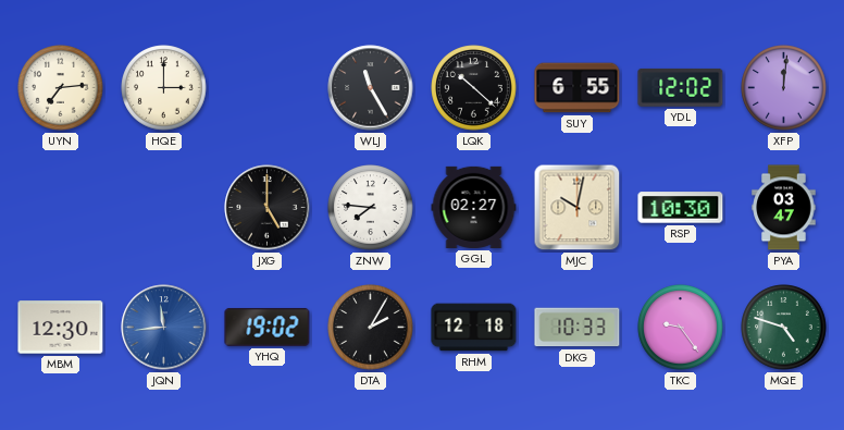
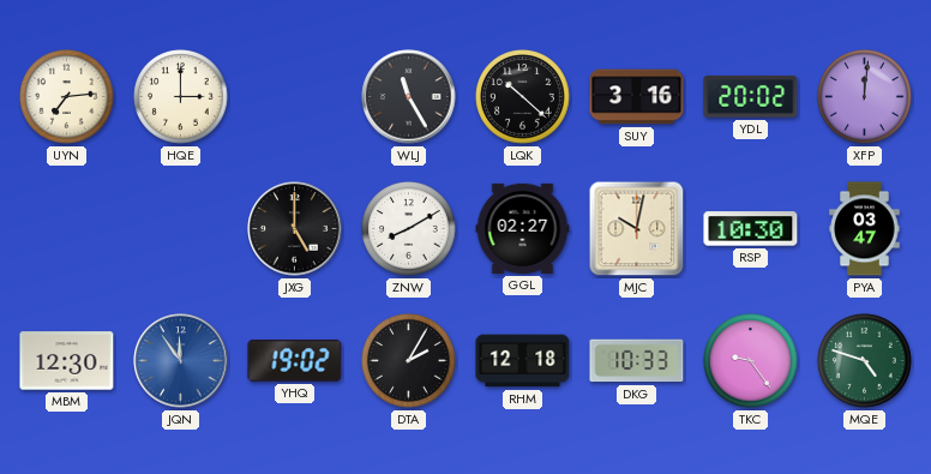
SUY: 6:55 -> 3:16
YDL: 12:02 -> 20:02
ZNW: 7:46 -> 8:10
JQN: 11:44 -> 11:54
